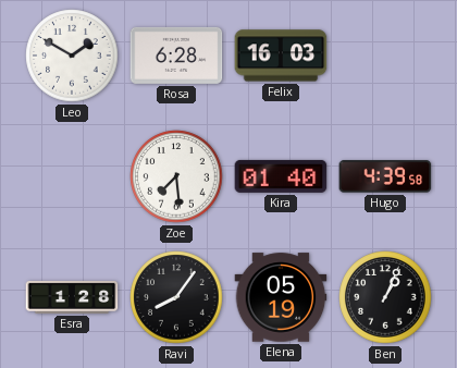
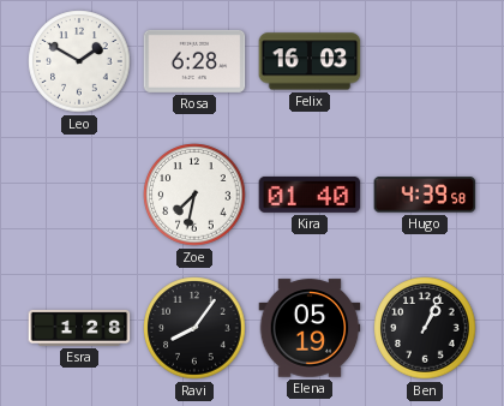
Zoe: 7:29 -> 7:32
